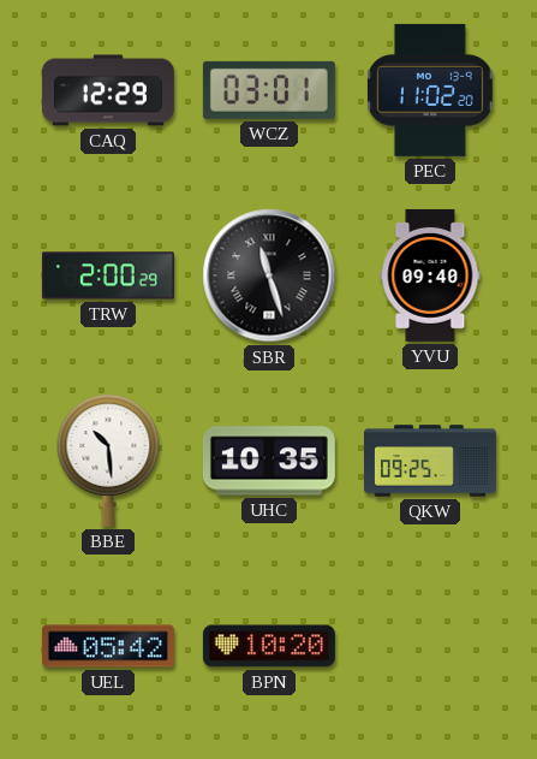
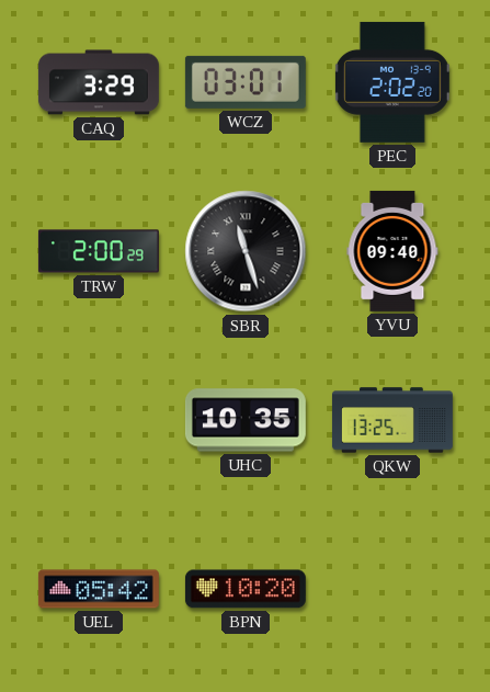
CAQ: 12:29 -> 3:29
PEC: 11:02 -> 2:02
BBE: 10:29 -> none
QKW: 09:25 -> 13:25
